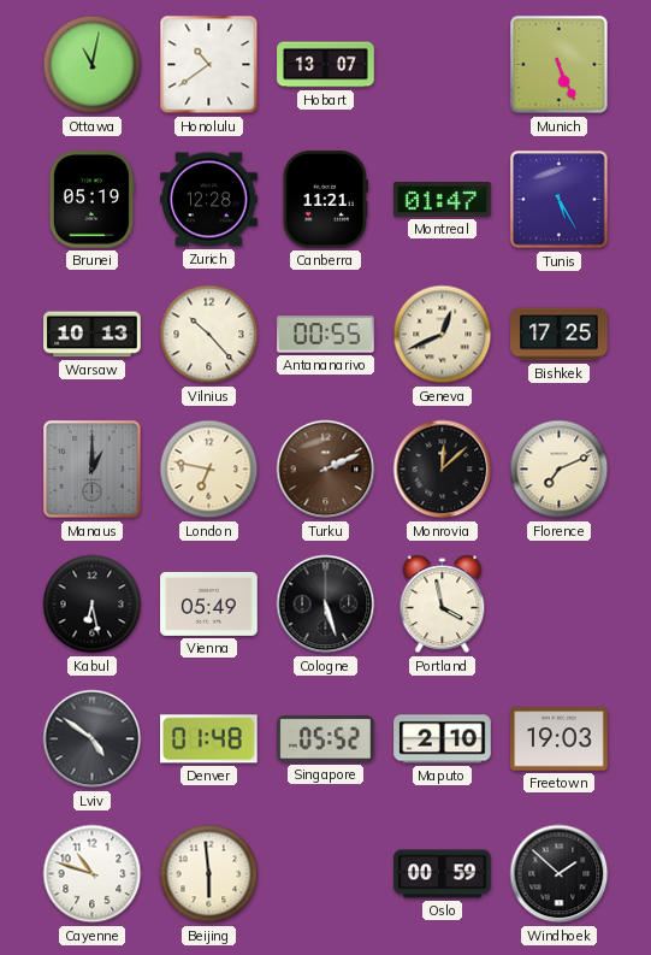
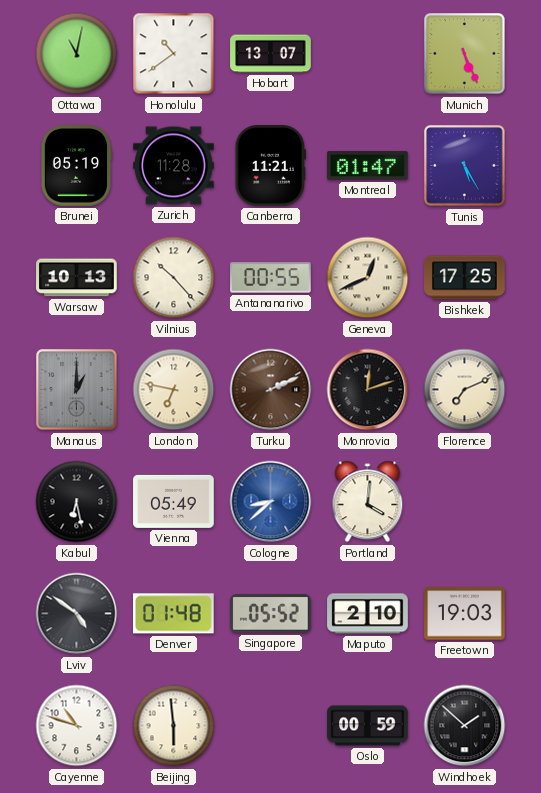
Zurich: 12:28 -> 11:28
Monrovia: 12:08 -> 12:12
Cologne: 5:27 -> 8:38
Cologne dial: black -> blue
Portland: 3:58 -> 4:01
